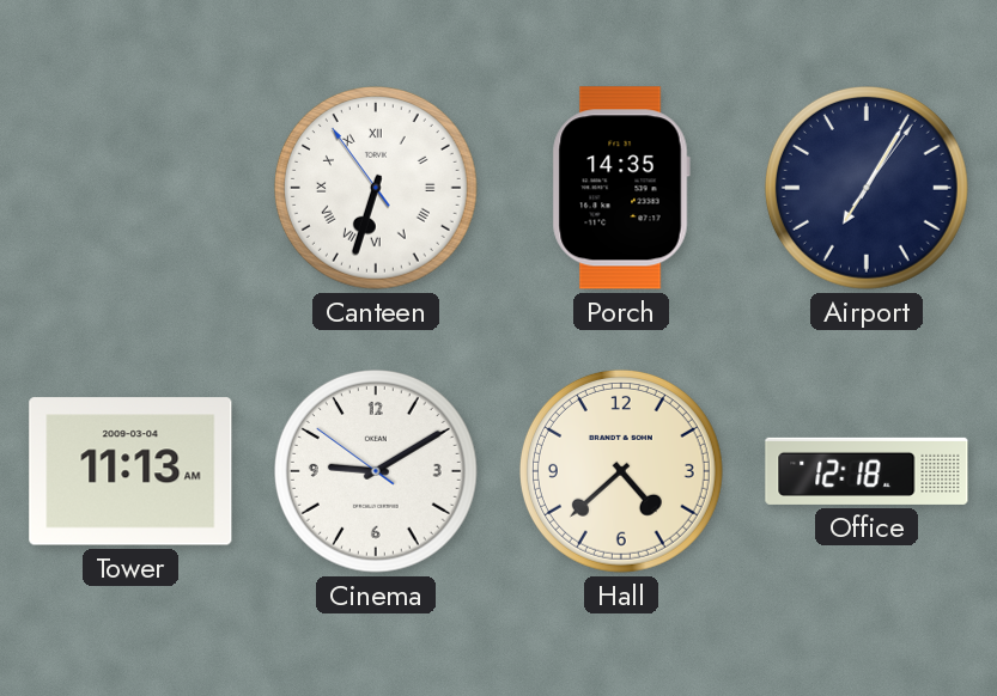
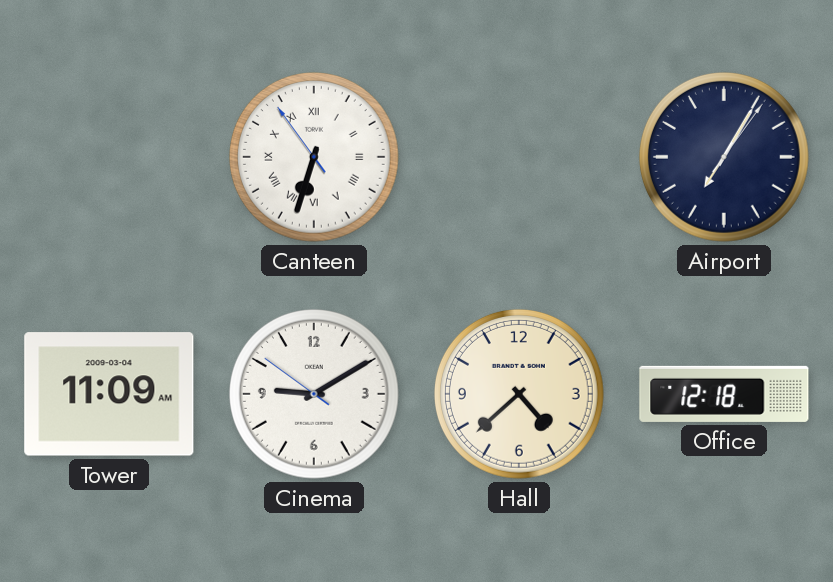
Porch: 14:35 -> none
Tower: 11:13 -> 11:09
